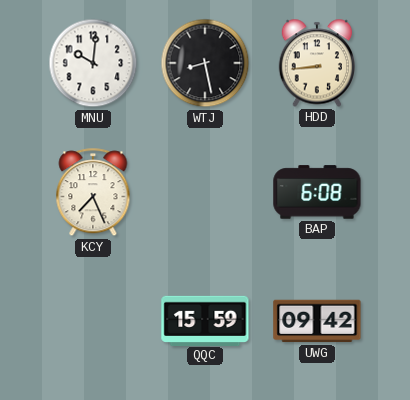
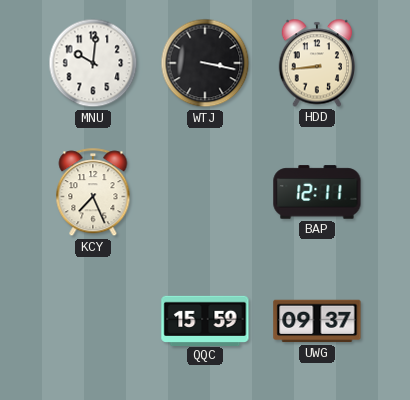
WTJ: 8:28 -> 3:17
BAP: 6:08 -> 12:11
UWG: 09:42 -> 09:37
